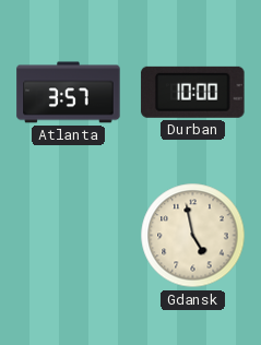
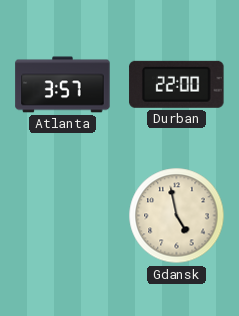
Durban: 10:00 -> 22:00
